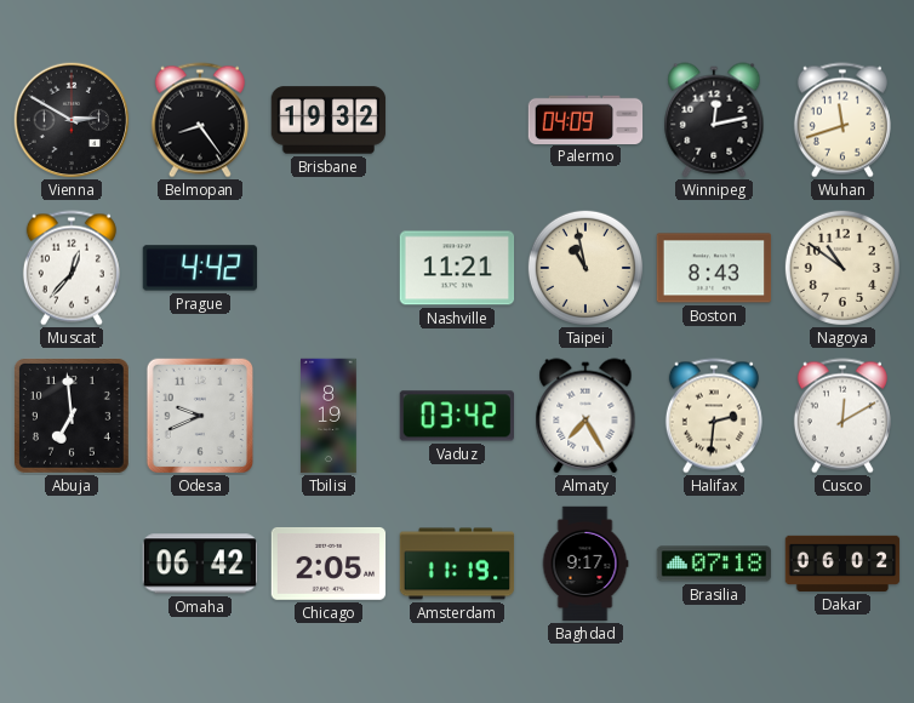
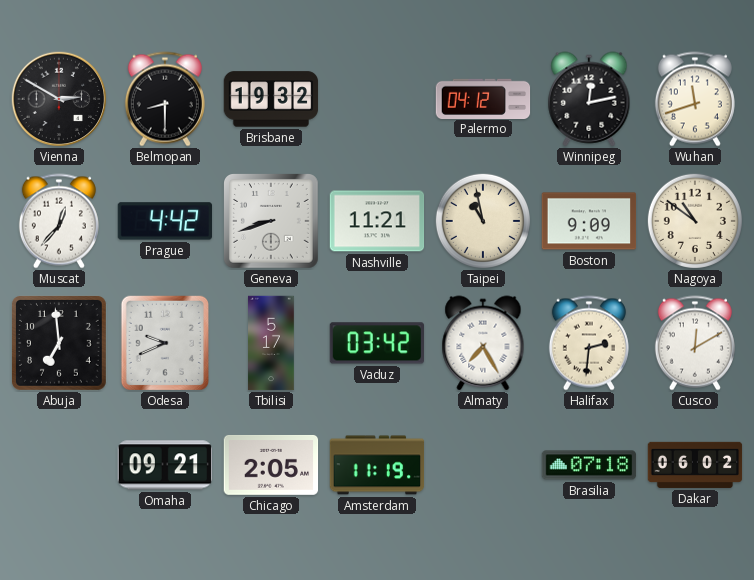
Belmopan: 8:24 -> 8:30
Palermo: 04:09 -> 04:12
Geneva: none -> 8:42
Boston: 8:43 -> 9:09
Tbilisi: 8:19 -> 5:17
Omaha: 06:42 -> 09:21
Baghdad: 9:17 -> none
